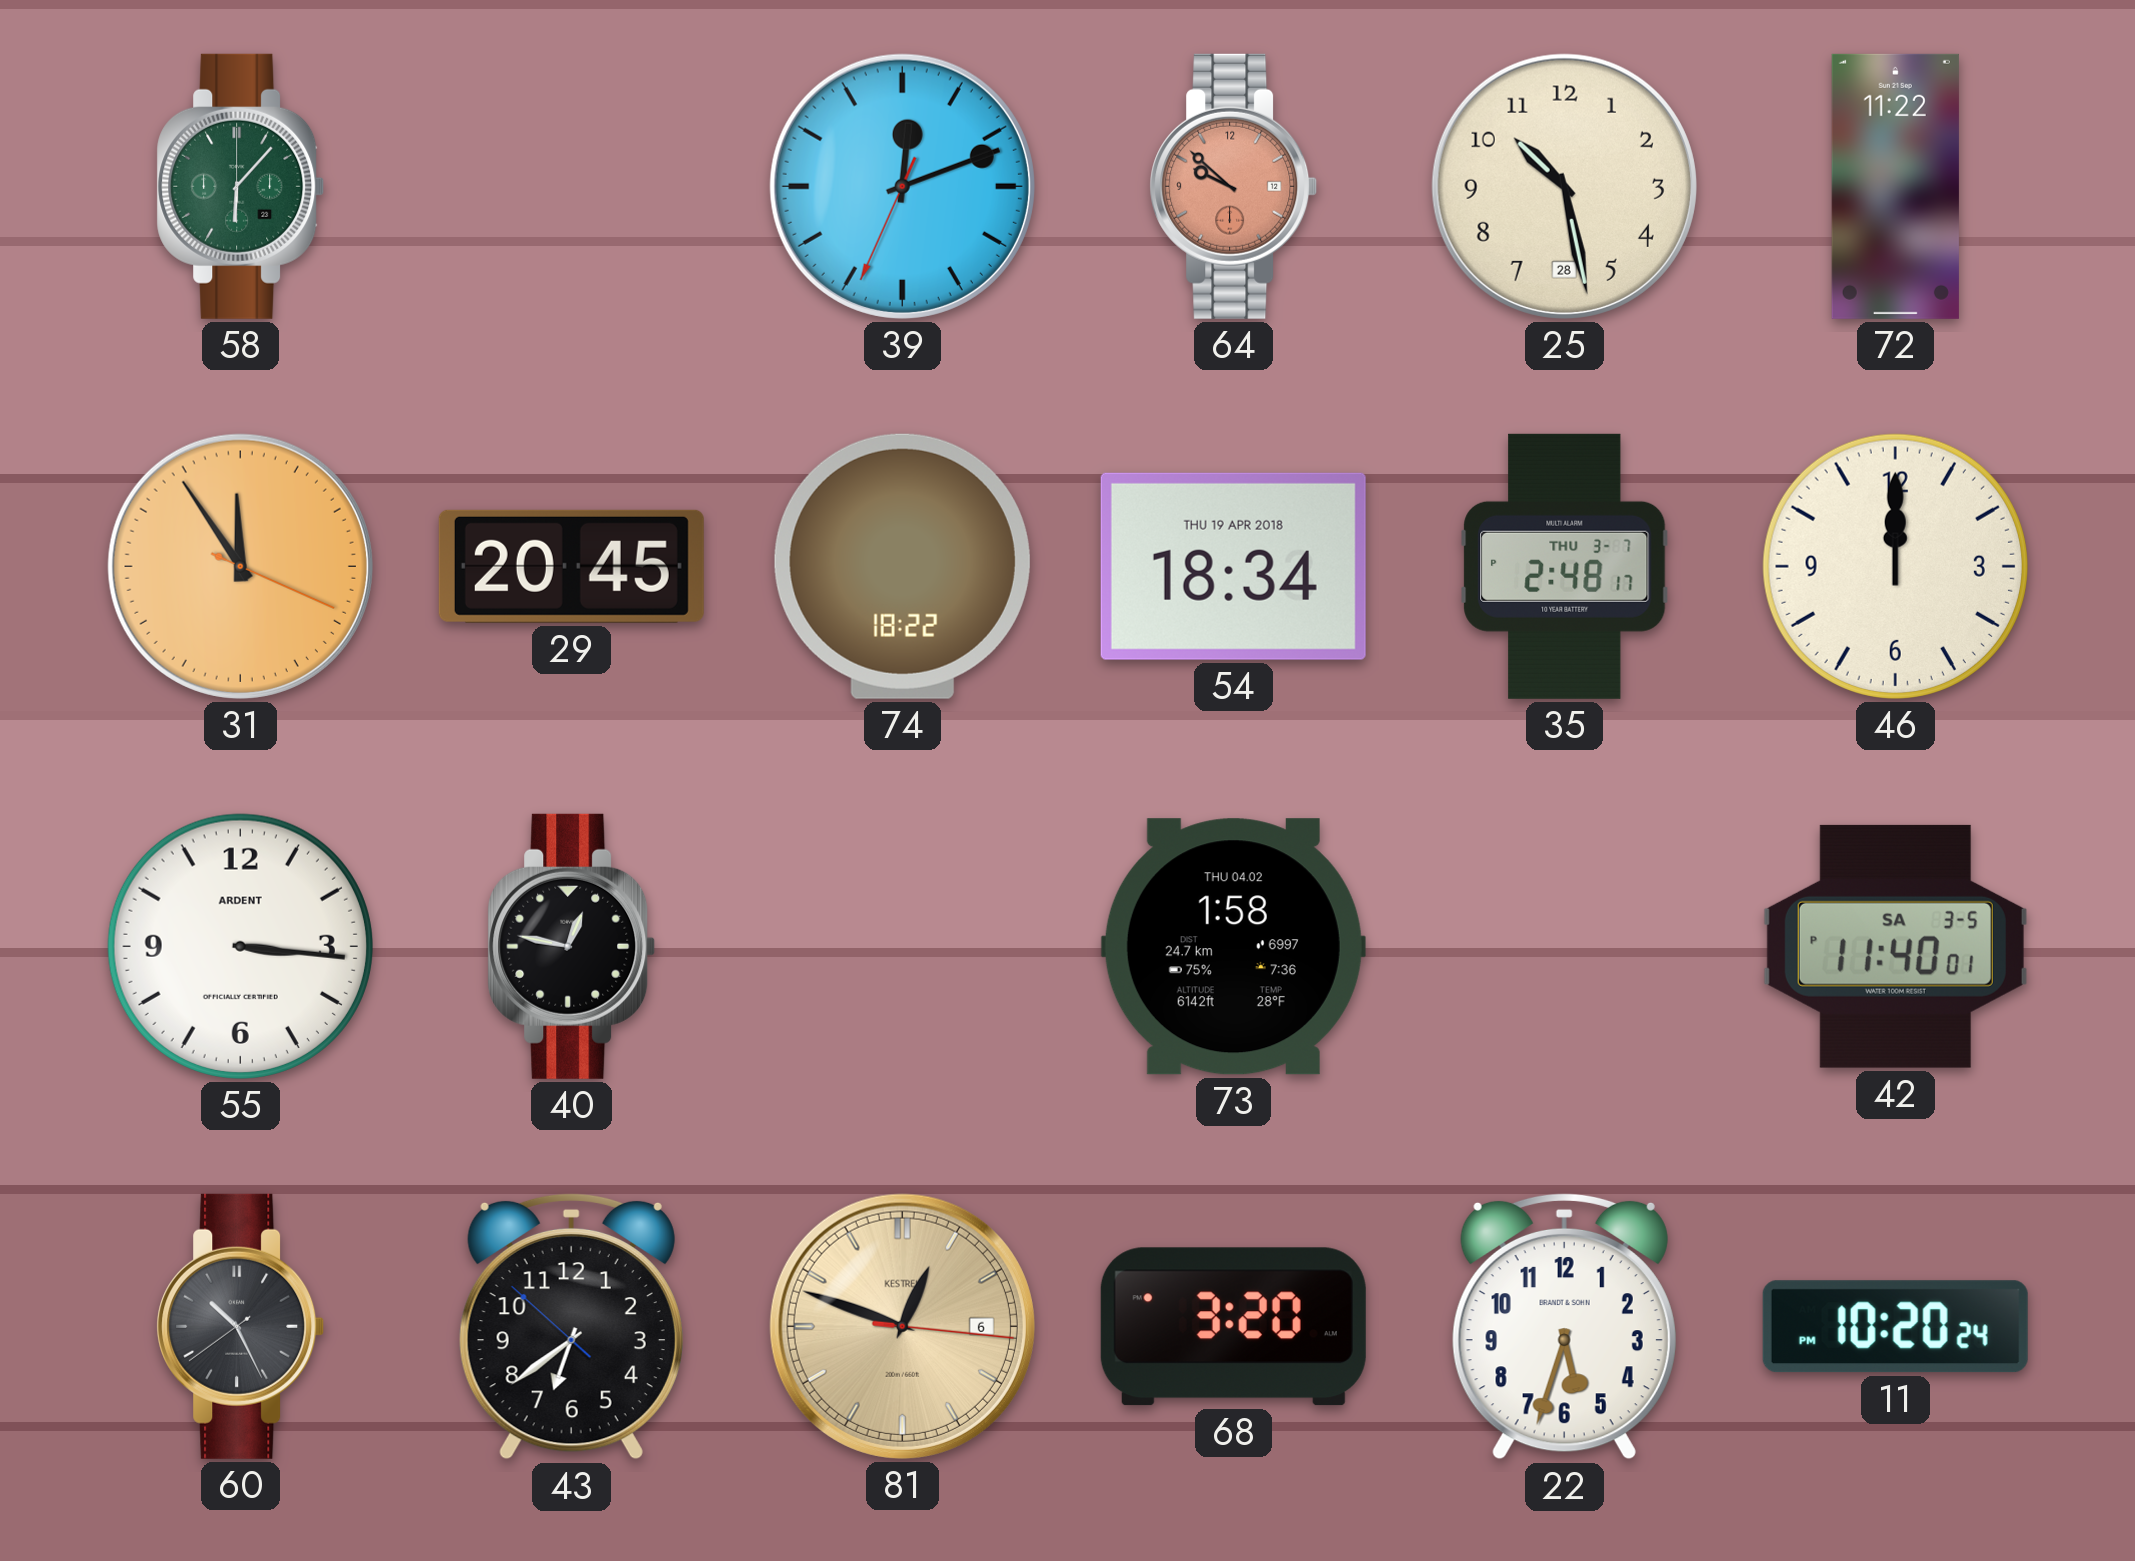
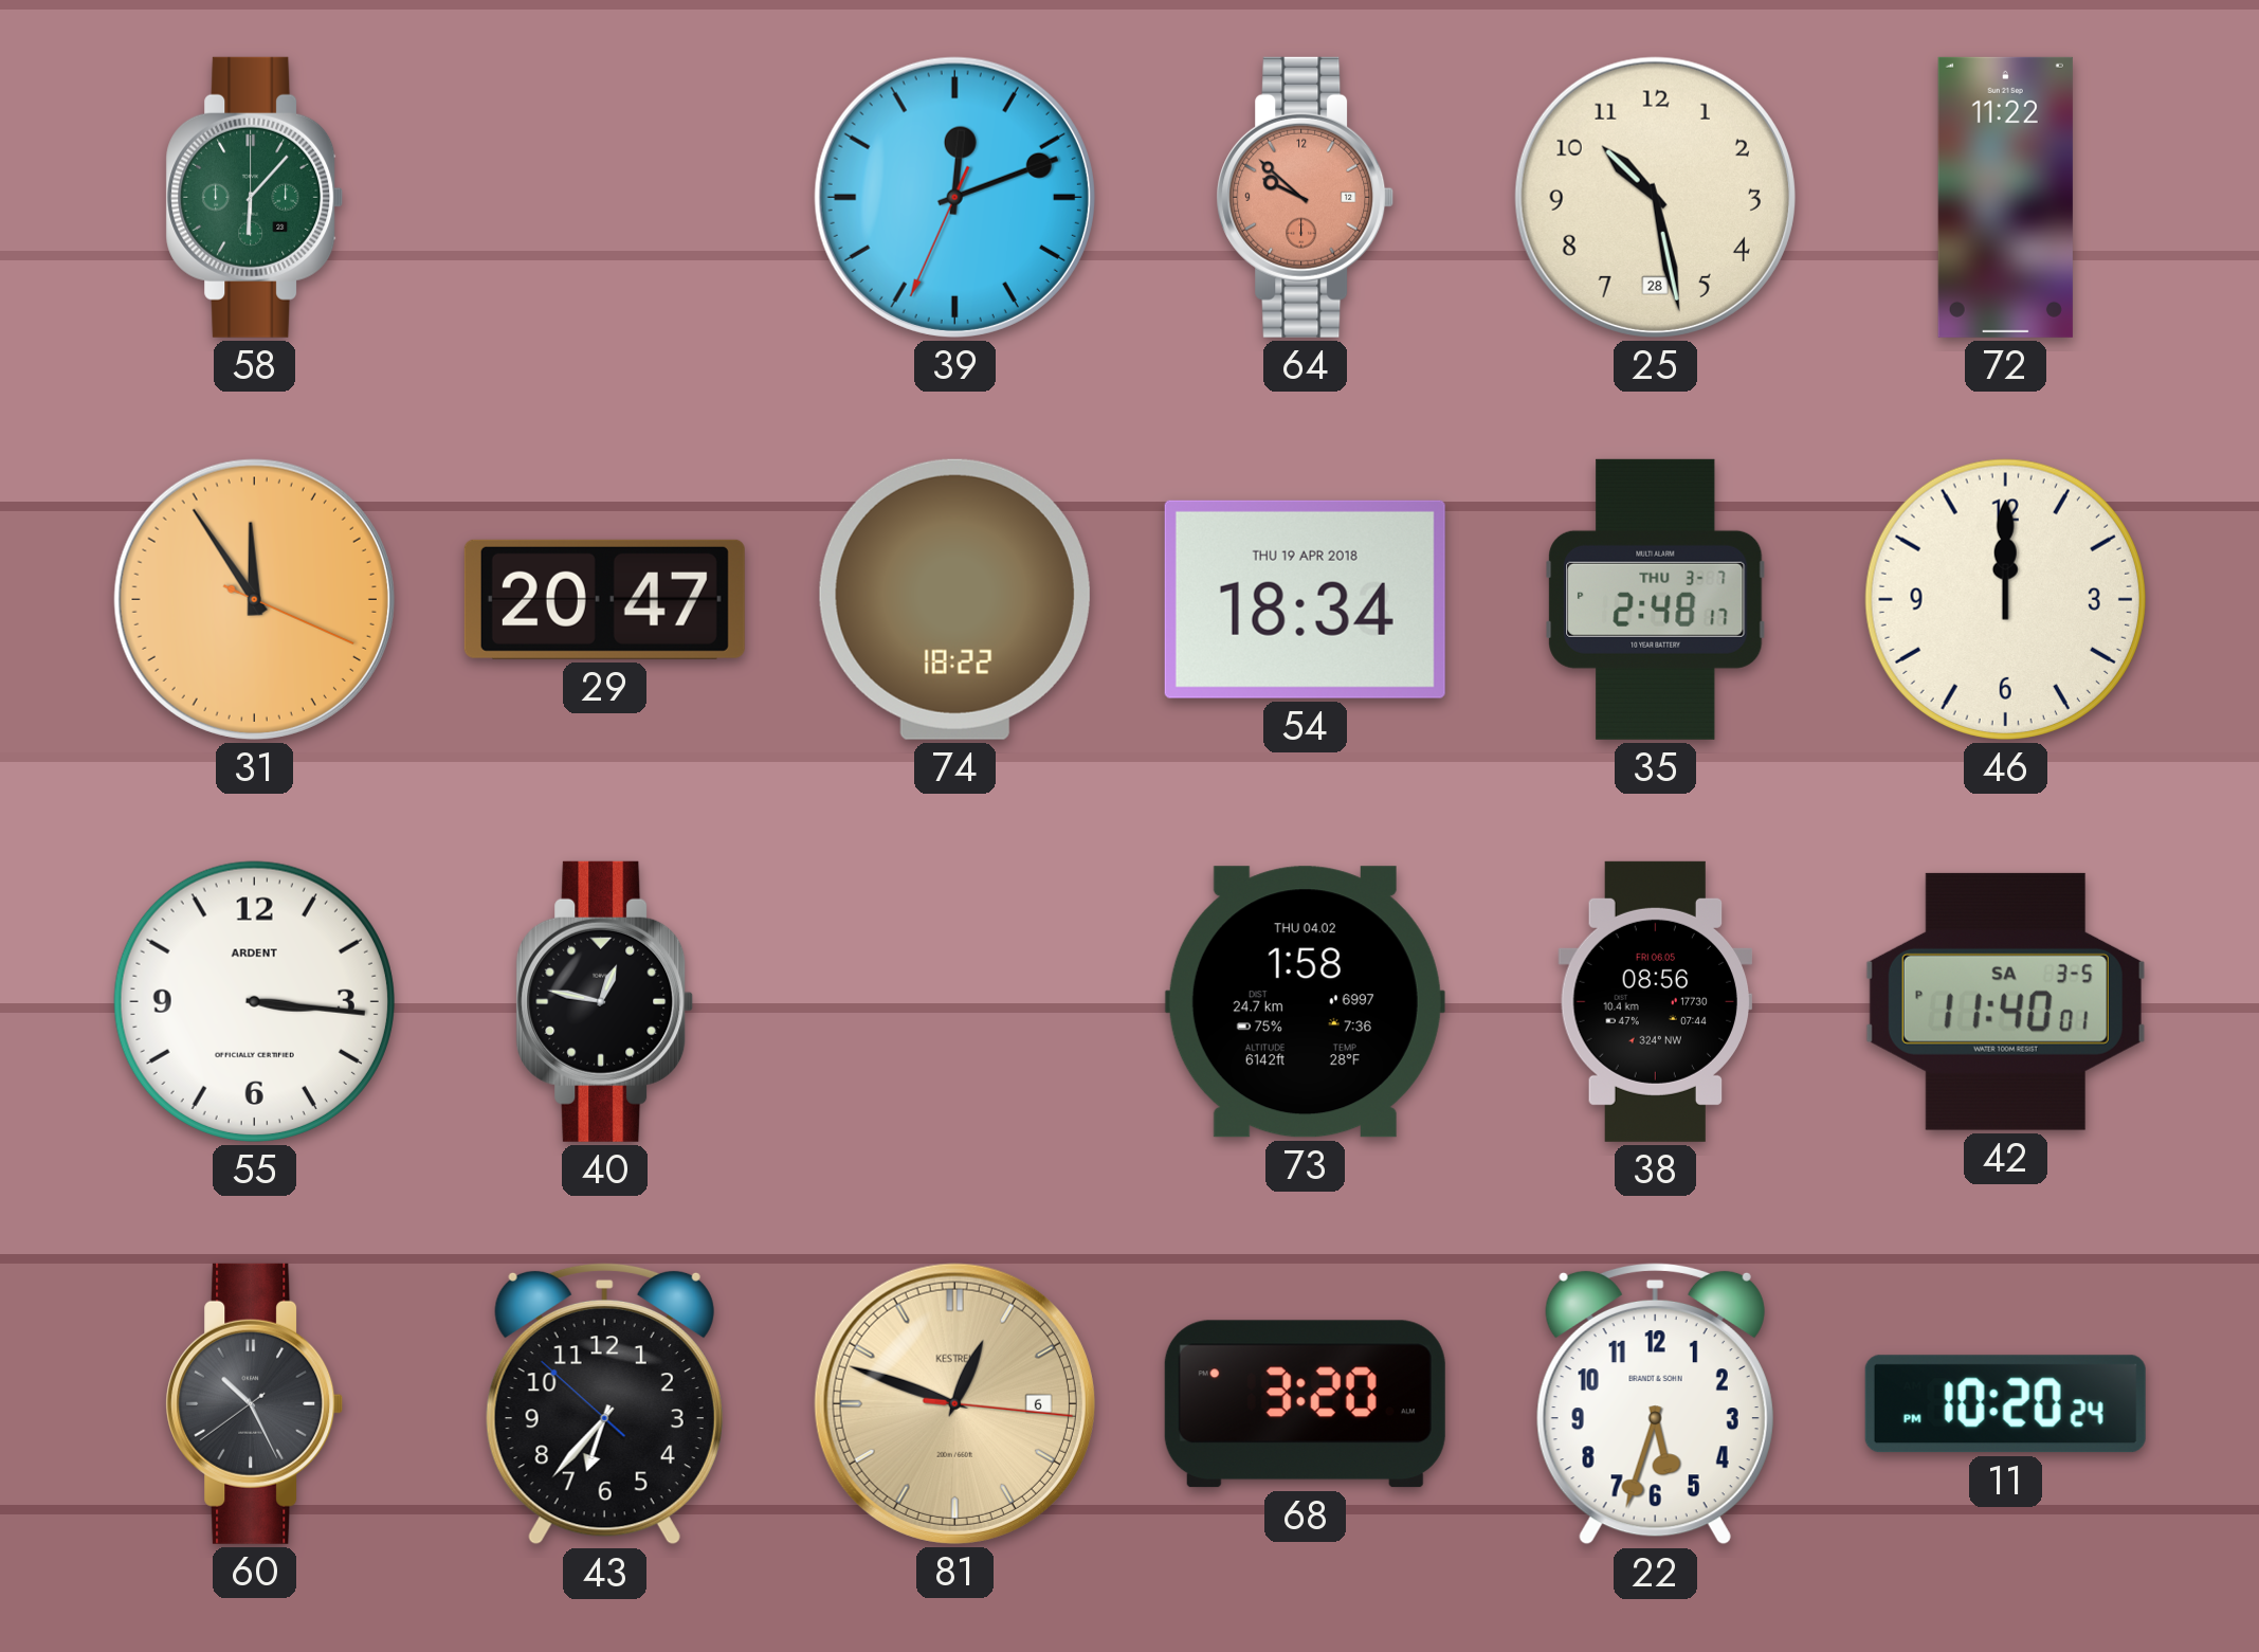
29: 20:45 -> 20:47
38: none -> 08:56
43: 6:38 -> 6:36
